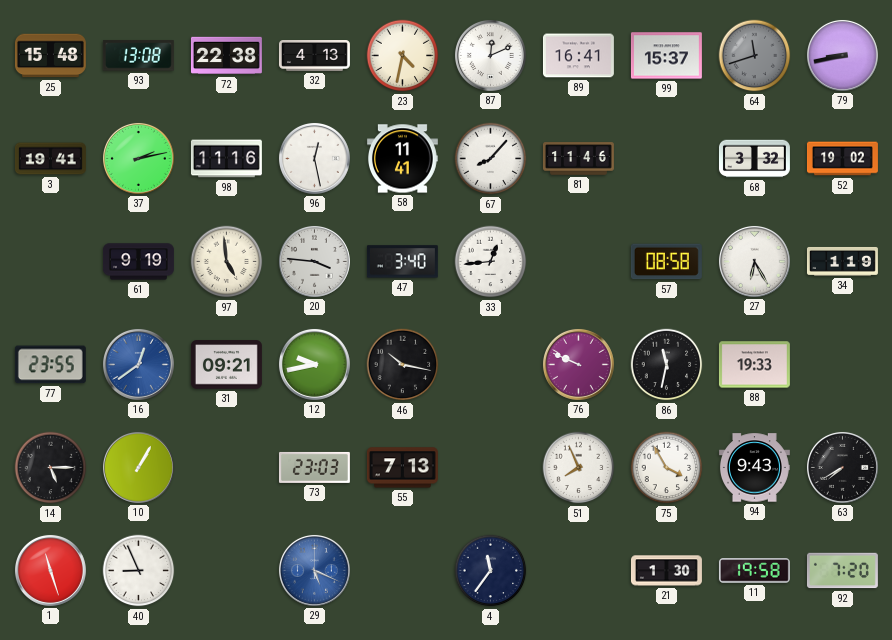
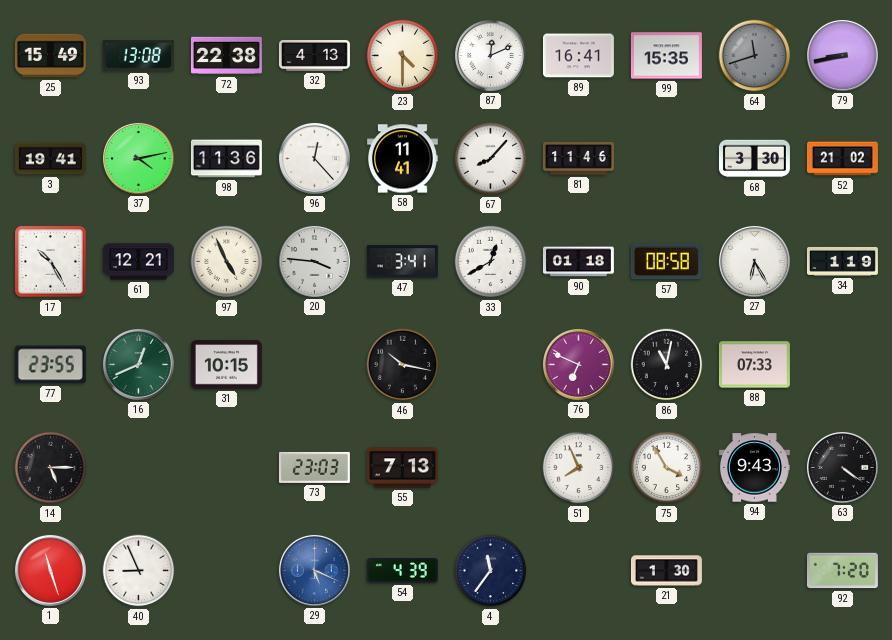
25: 15:48 -> 15:49
23: 4:32 -> 4:30
99: 15:37 -> 15:35
37: 2:13 -> 4:13
98: 11:16 -> 11:36
96: 12:28 -> 12:23
68: 3:32 -> 3:30
52: 19:02 -> 21:02
17: none -> 10:25
61: 9:19 -> 12:21
97: 4:59 -> 4:56
47: 3:40 -> 3:41
33: 12:44 -> 12:40
90: none -> 01:18
16: 12:39 -> 12:41
16 dial: blue -> green
31: 09:21 -> 10:15
12: 9:43 -> none
76: 9:49 -> 6:49
86: 11:32 -> 11:02
88: 19:33 -> 07:33
10: 1:05 -> none
63: 7:40 -> 4:21
54: none -> 4:39
11: 19:58 -> none
